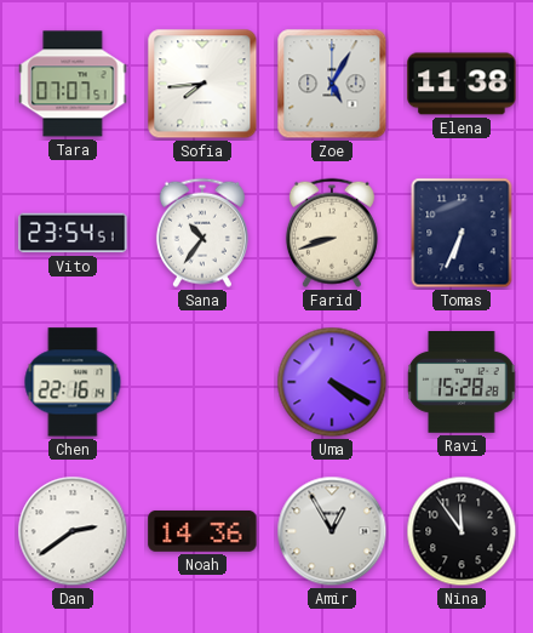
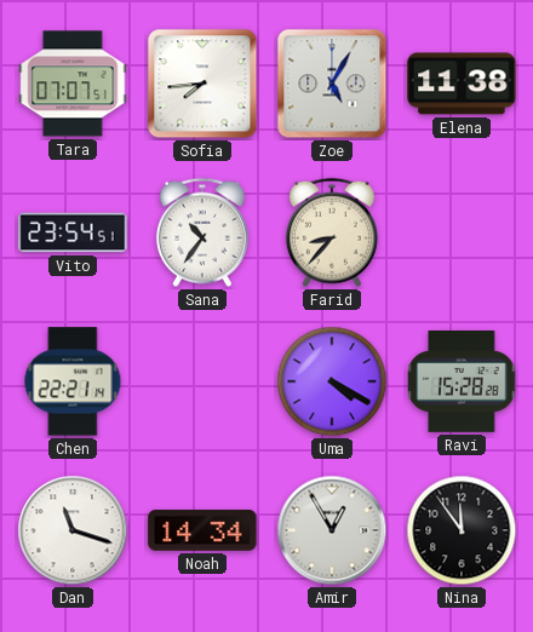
Farid: 8:42 -> 8:37
Tomas: 6:34 -> none
Chen: 22:16 -> 22:21
Dan: 2:39 -> 11:18
Noah: 14:36 -> 14:34
